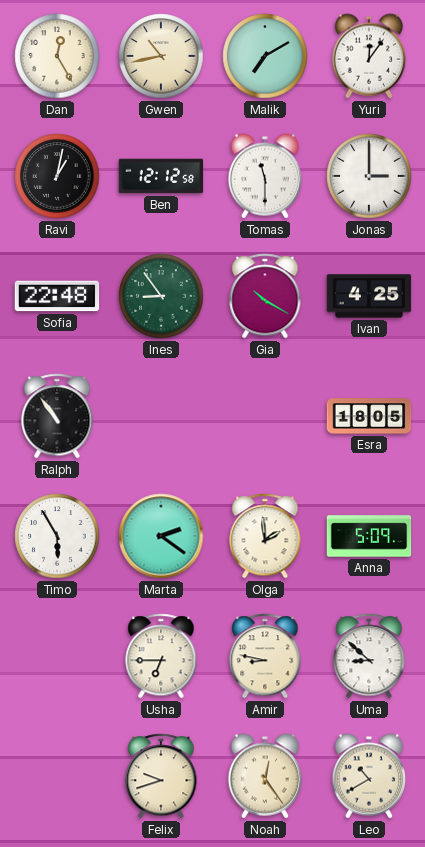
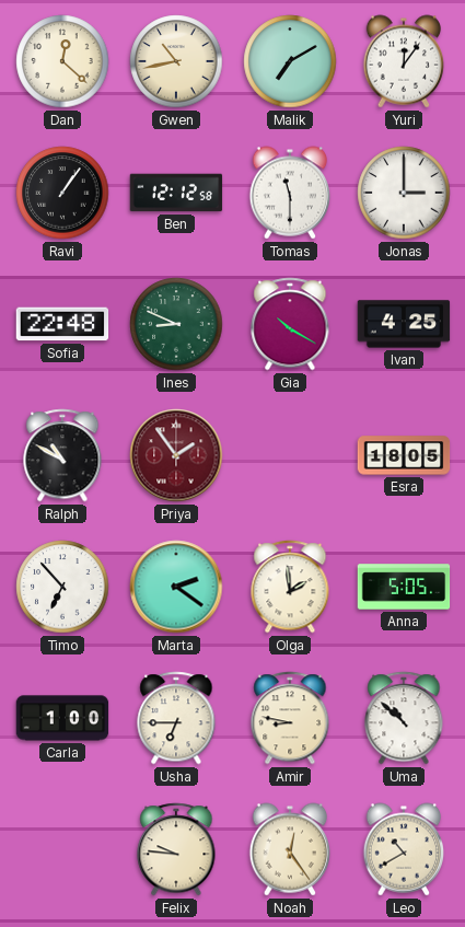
Dan: 12:25 -> 12:22
Ravi: 1:02 -> 1:06
Ines: 8:54 -> 8:49
Ralph: 10:54 -> 10:50
Priya: none -> 1:54
Timo: 5:55 -> 6:53
Anna: 5:09 -> 5:05
Carla: none -> 1:00
Uma: 8:52 -> 10:52
Felix: 9:42 -> 9:46
